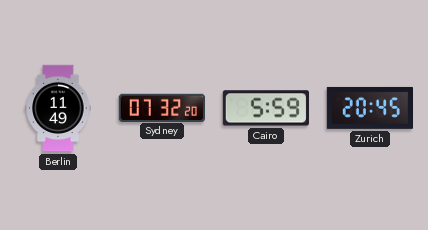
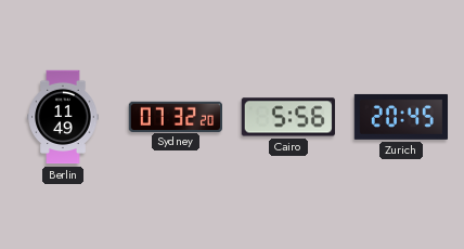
Cairo: 5:59 -> 5:56
